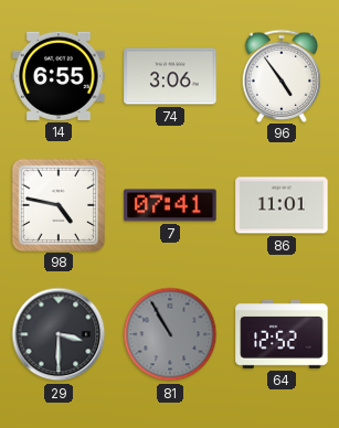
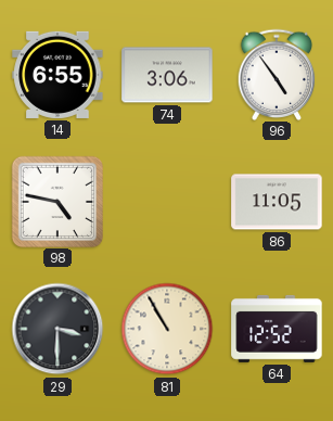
7: 07:41 -> none
86: 11:01 -> 11:05
81 dial: grey -> cream
